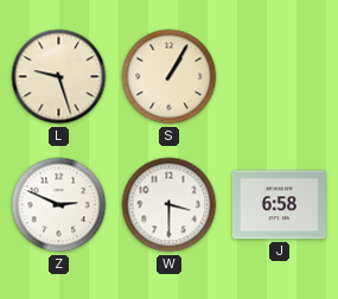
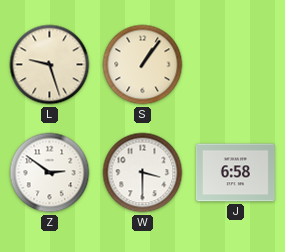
S: 1:05 -> 1:06
Z: 2:49 -> 2:51
